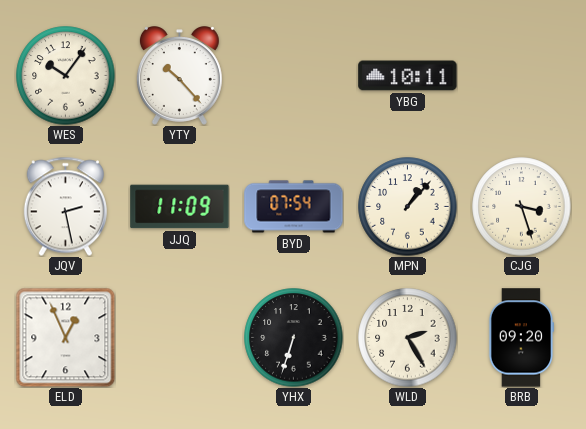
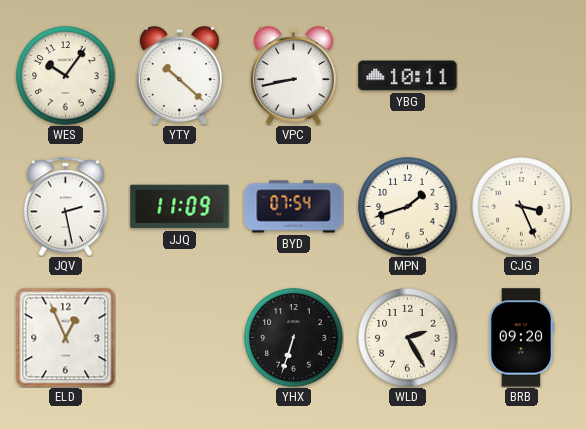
YTY: 10:23 -> 10:22
VPC: none -> 8:43
MPN: 1:07 -> 1:42
CJG: 3:27 -> 3:26
